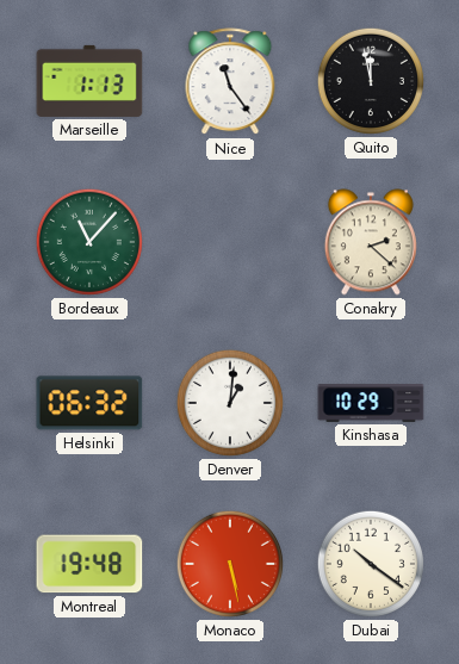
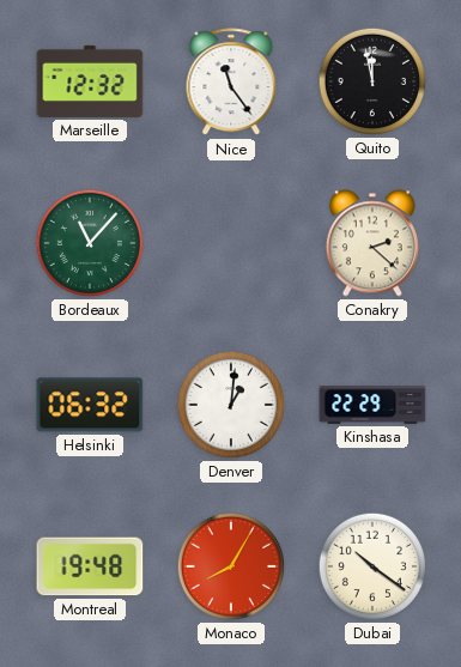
Marseille: 1:13 -> 12:32
Kinshasa: 10:29 -> 22:29
Monaco: 5:28 -> 8:05
